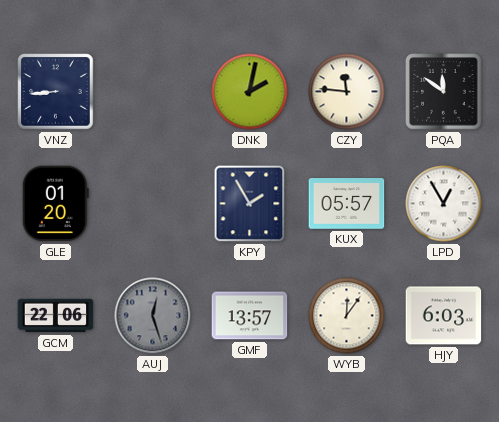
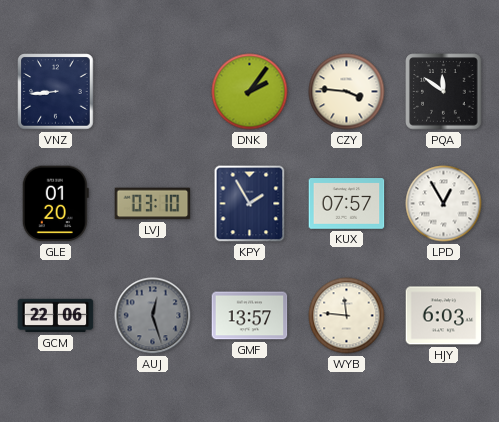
DNK: 2:02 -> 2:06
CZY: 11:46 -> 3:46
LVJ: none -> 03:10
KUX: 05:57 -> 07:57
WYB: 12:06 -> 11:46
